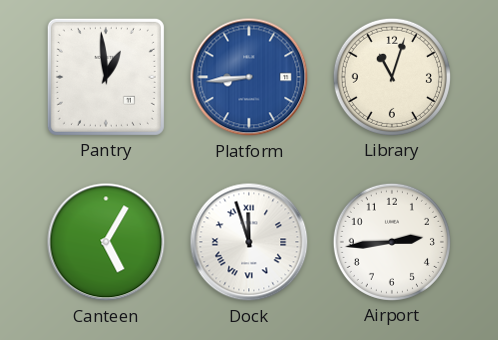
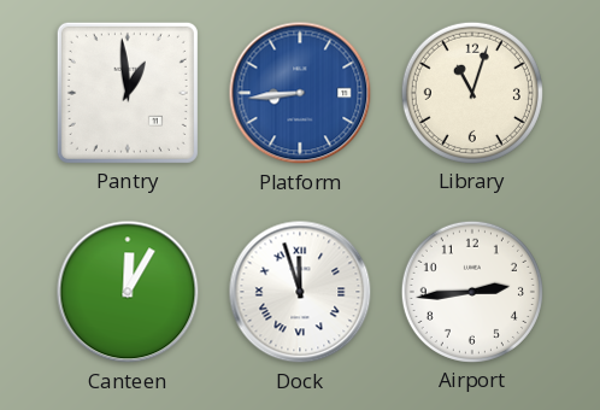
Canteen: 5:05 -> 12:05
